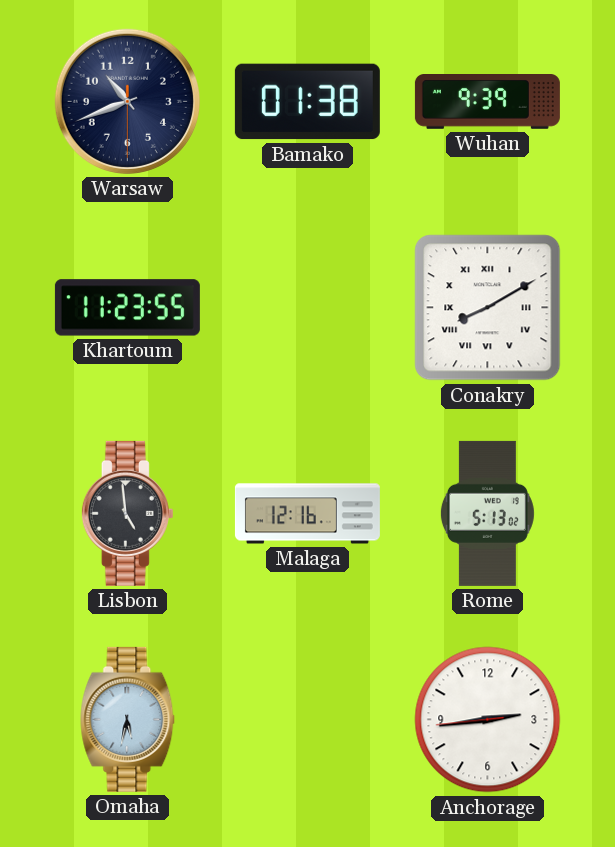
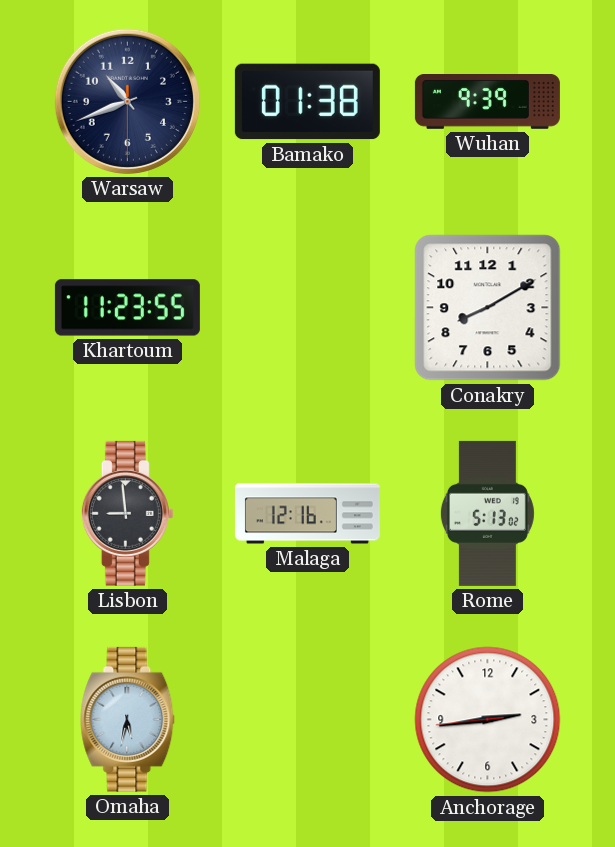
Conakry numerals: Roman -> Arabic
Lisbon: 4:59 -> 8:59
